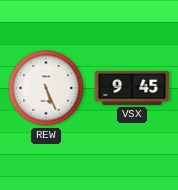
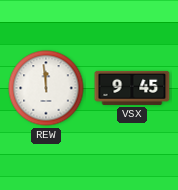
REW: 5:26 -> 11:59
